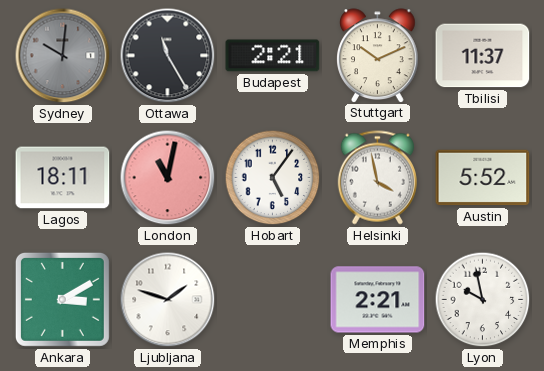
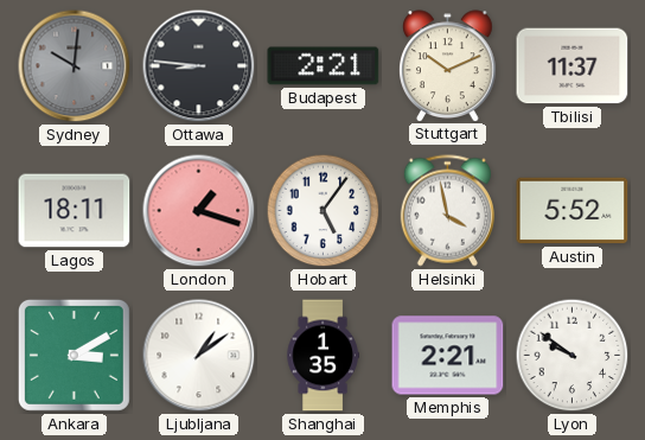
Ottawa: 11:25 -> 8:46
London: 11:02 -> 1:18
Ljubljana: 1:48 -> 1:09
Shanghai: none -> 1:35
Lyon: 9:58 -> 9:51
